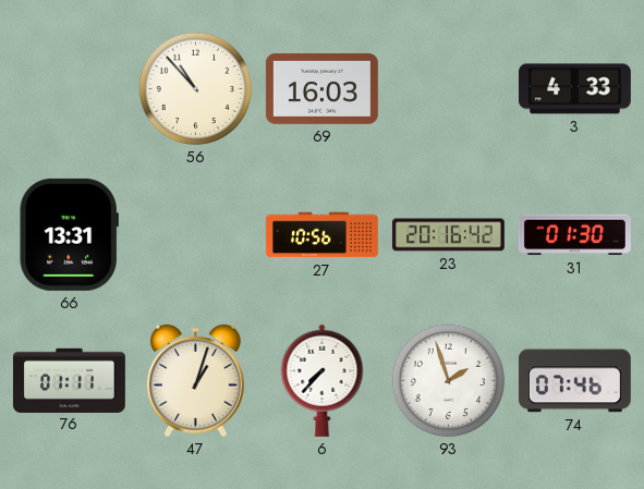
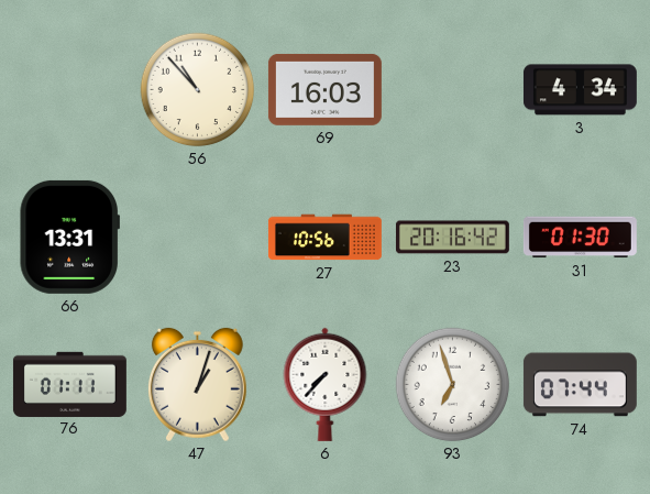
3: 4:33 -> 4:34
93: 1:57 -> 6:57
74: 07:46 -> 07:44
